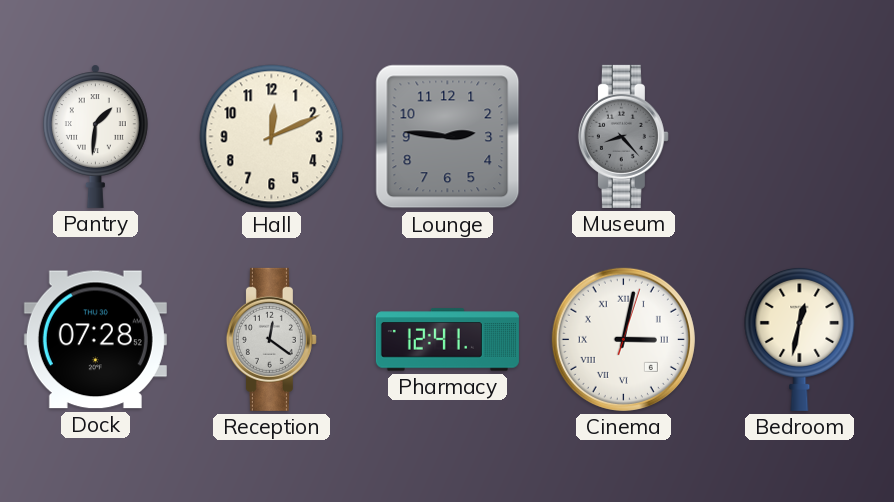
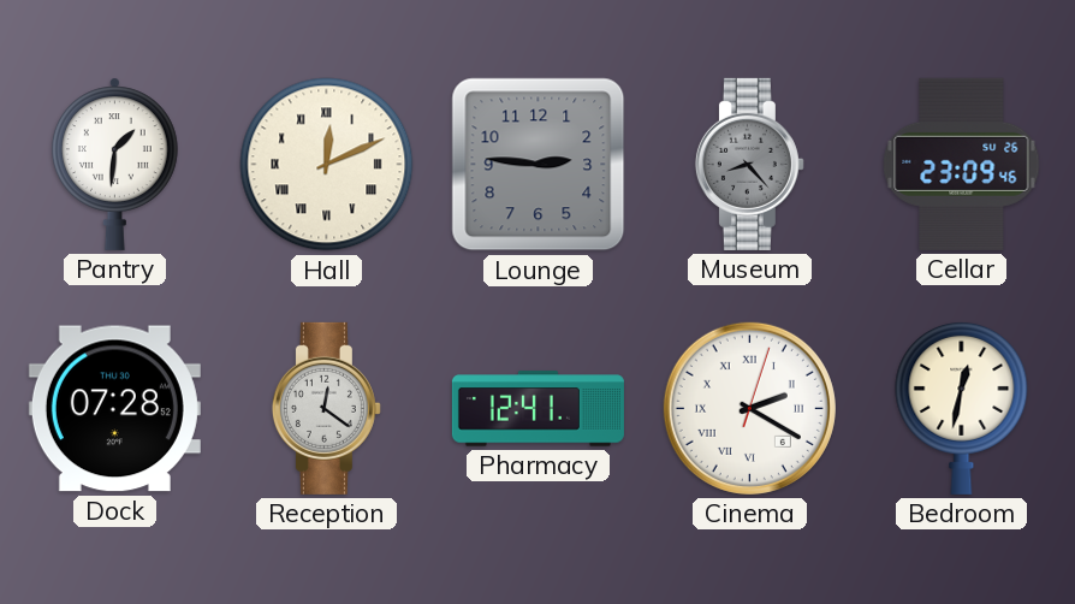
Hall numerals: Arabic -> Roman
Cellar: none -> 23:09
Cinema: 3:02 -> 2:20
